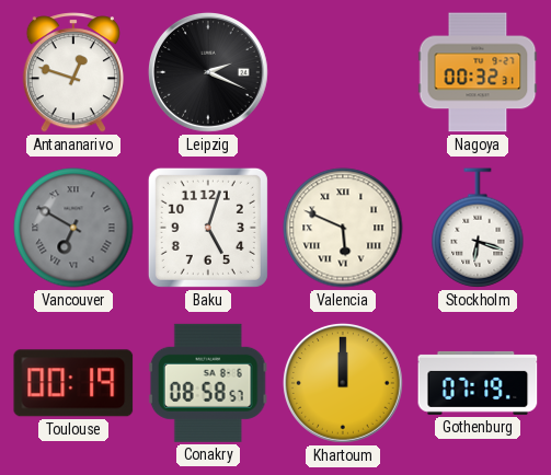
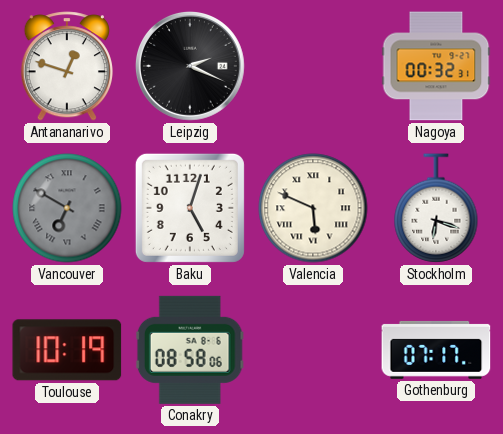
Toulouse: 00:19 -> 10:19
Conakry: 08:58:57 -> 08:58:06
Khartoum: 12:00 -> none
Gothenburg: 07:19 -> 07:17
